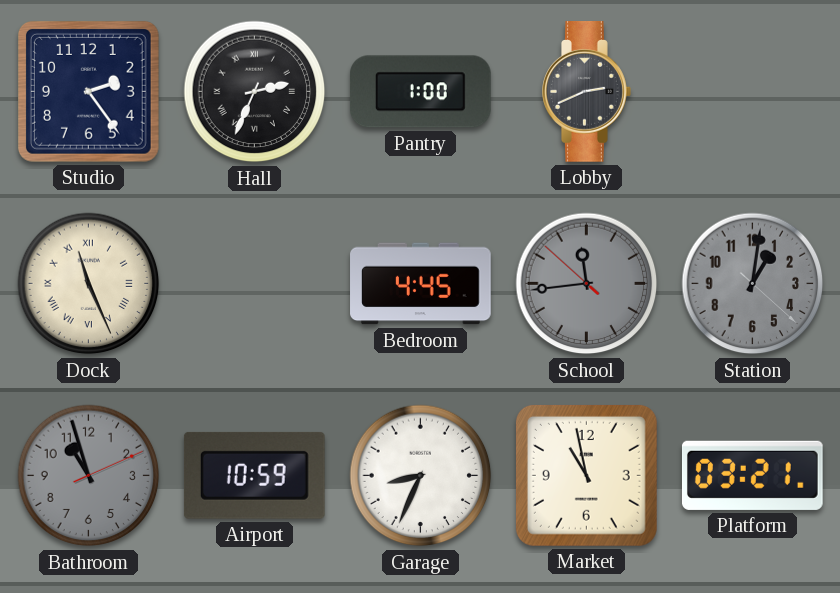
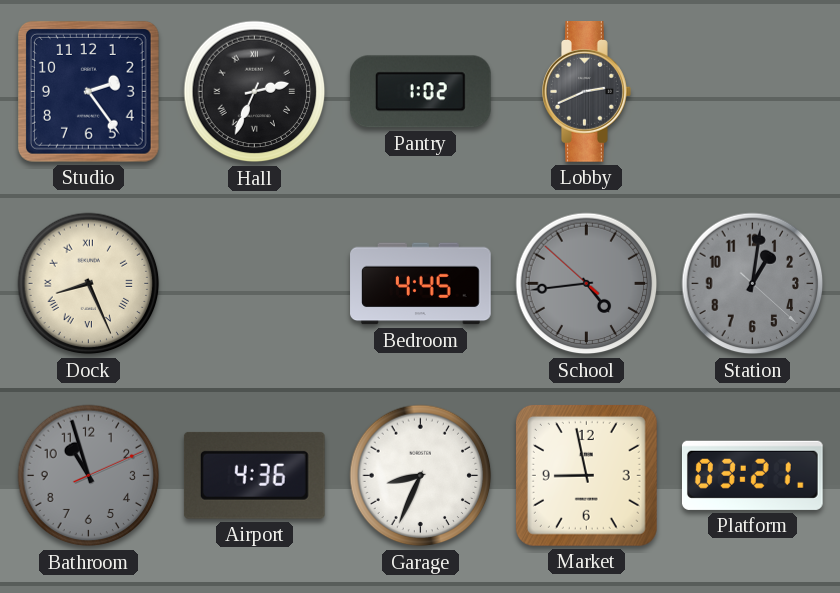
Pantry: 1:00 -> 1:02
Dock: 11:26 -> 8:26
School: 11:43 -> 4:43
Airport: 10:59 -> 4:36
Market: 10:58 -> 8:58
